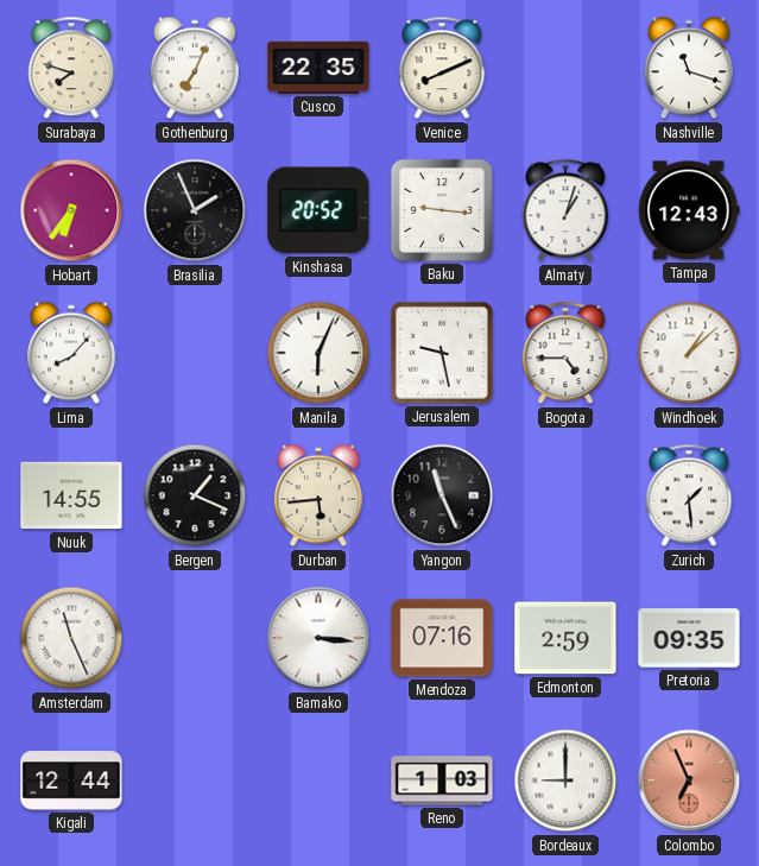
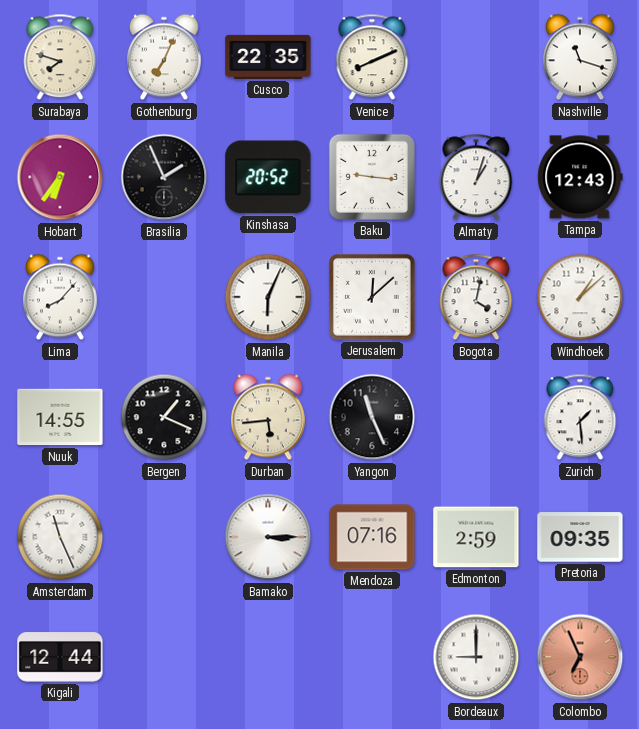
Jerusalem: 9:28 -> 12:08
Bogota: 4:45 -> 4:02
Bamako: 3:16 -> 3:15
Reno: 1:03 -> none
